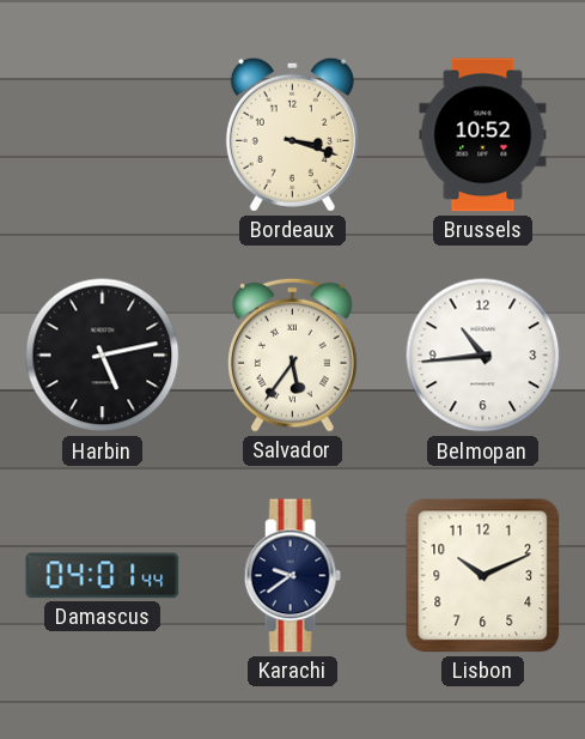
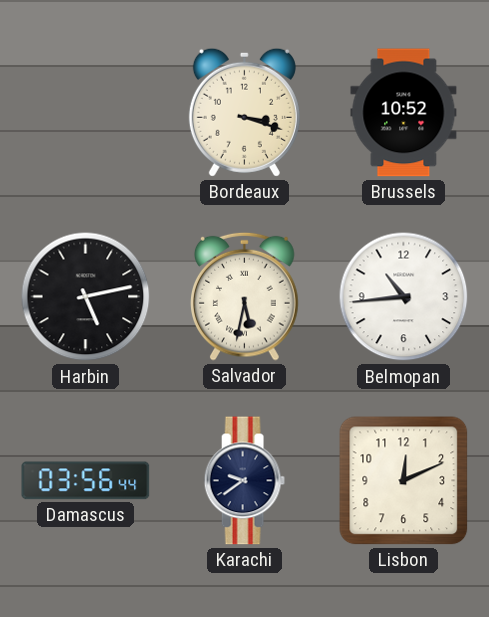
Salvador: 5:36 -> 5:32
Damascus: 04:01 -> 03:56
Lisbon: 10:11 -> 12:11
